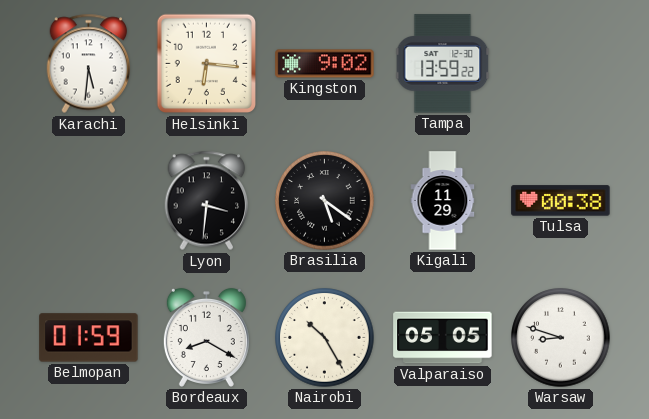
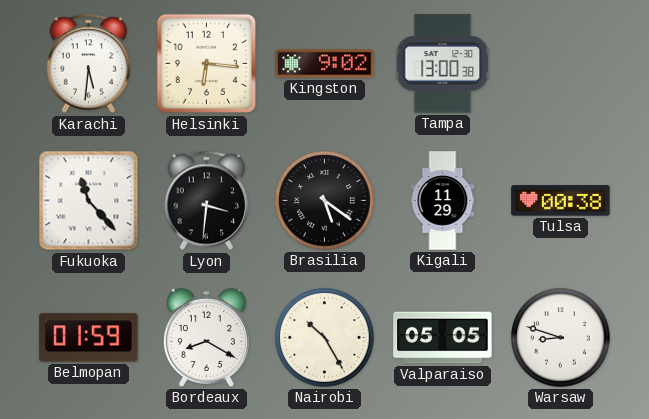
Tampa: 13:59 -> 13:00
Fukuoka: none -> 11:23
